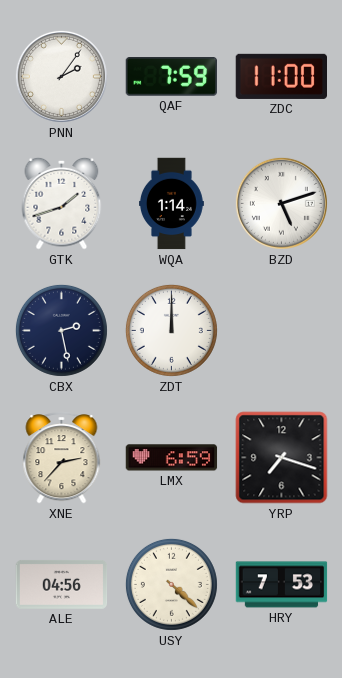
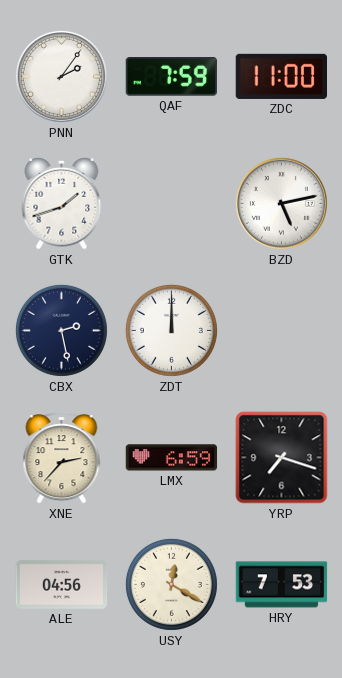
WQA: 1:14 -> none
BZD: 5:12 -> 5:13
USY: 4:22 -> 12:20
